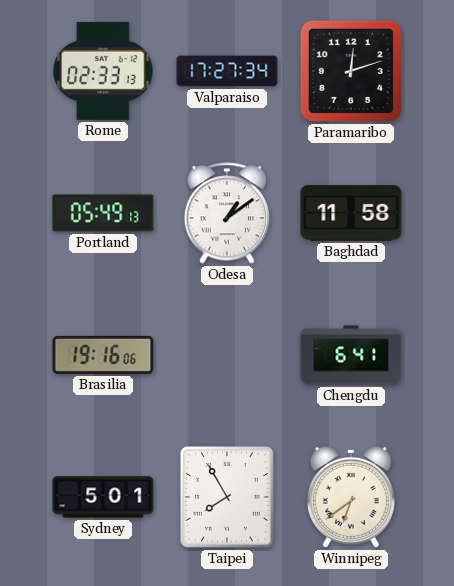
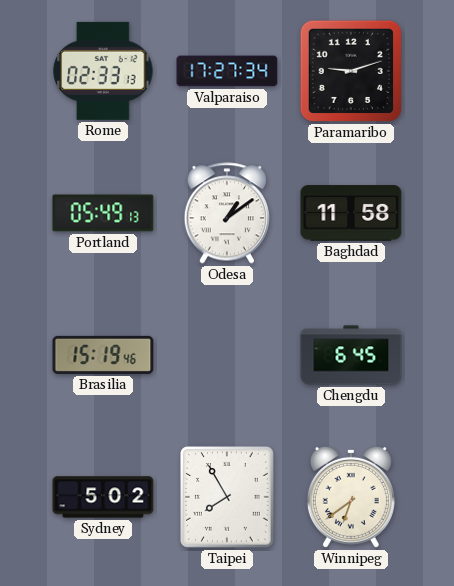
Paramaribo: 12:12 -> 9:12
Brasilia: 19:16 -> 15:19
Chengdu: 6:41 -> 6:45
Sydney: 5:01 -> 5:02
